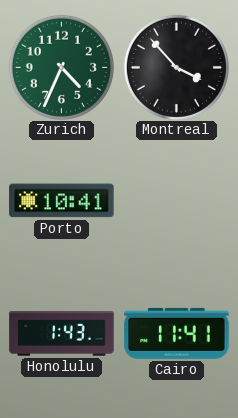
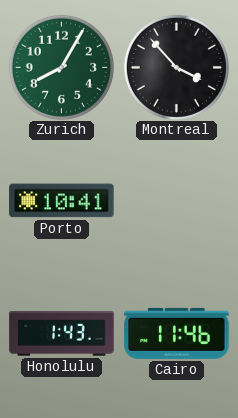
Zurich: 4:34 -> 8:05
Cairo: 11:41 -> 11:46
